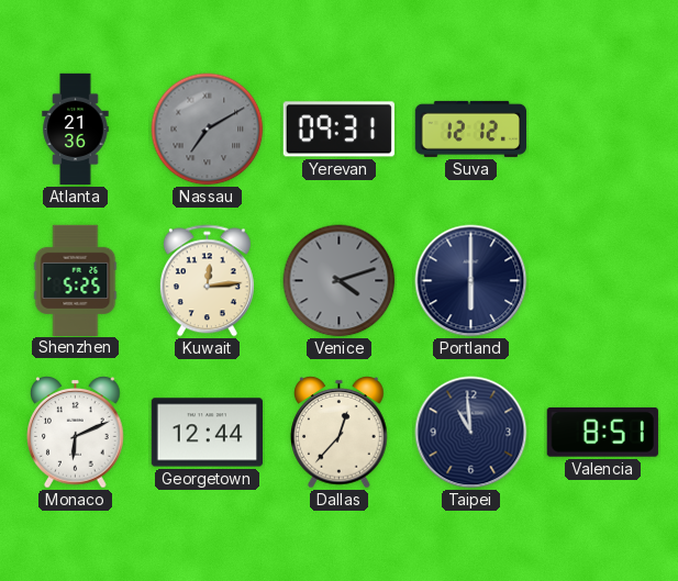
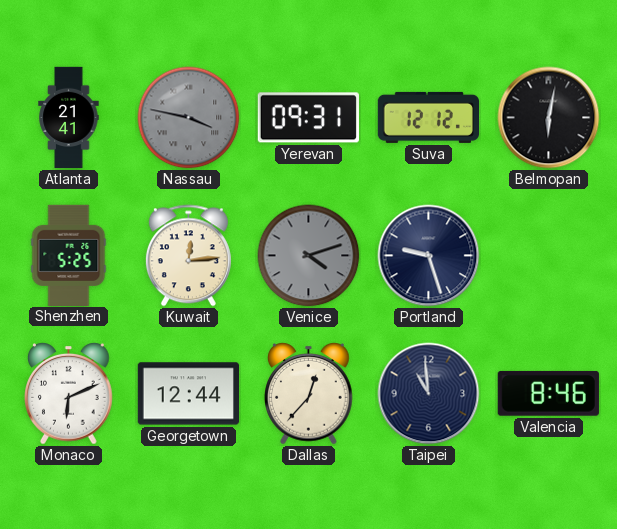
Atlanta: 21:36 -> 21:41
Nassau: 7:10 -> 3:47
Belmopan: none -> 6:02
Portland: 6:00 -> 9:27
Valencia: 8:51 -> 8:46
